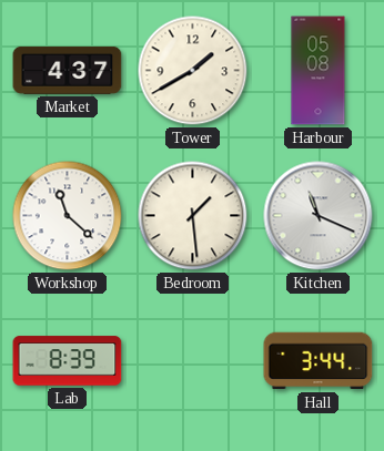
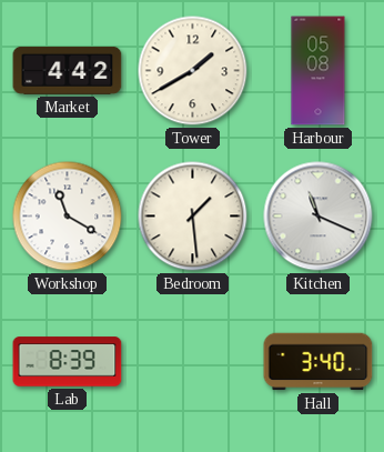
Market: 4:37 -> 4:42
Workshop: 11:22 -> 11:20
Hall: 3:44 -> 3:40
